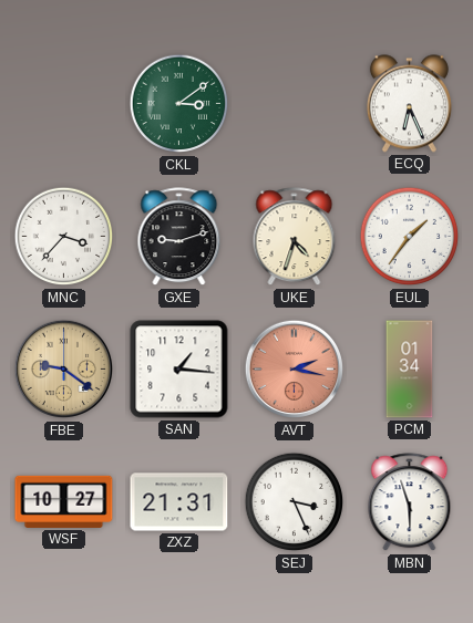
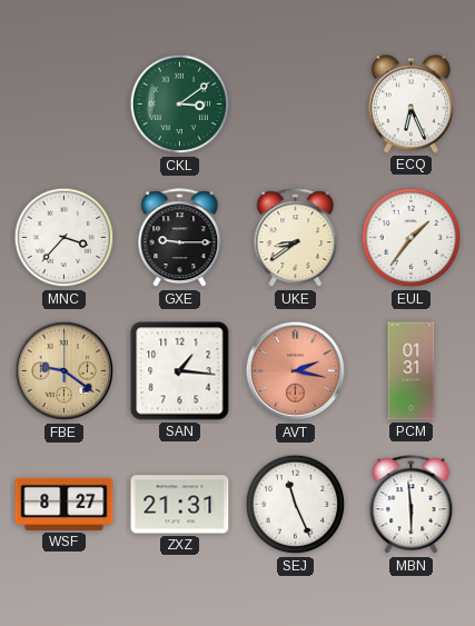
GXE: 9:12 -> 9:15
UKE: 4:33 -> 8:39
PCM: 01:34 -> 01:31
WSF: 10:27 -> 8:27
SEJ: 3:26 -> 11:26
MBN: 5:57 -> 5:59
